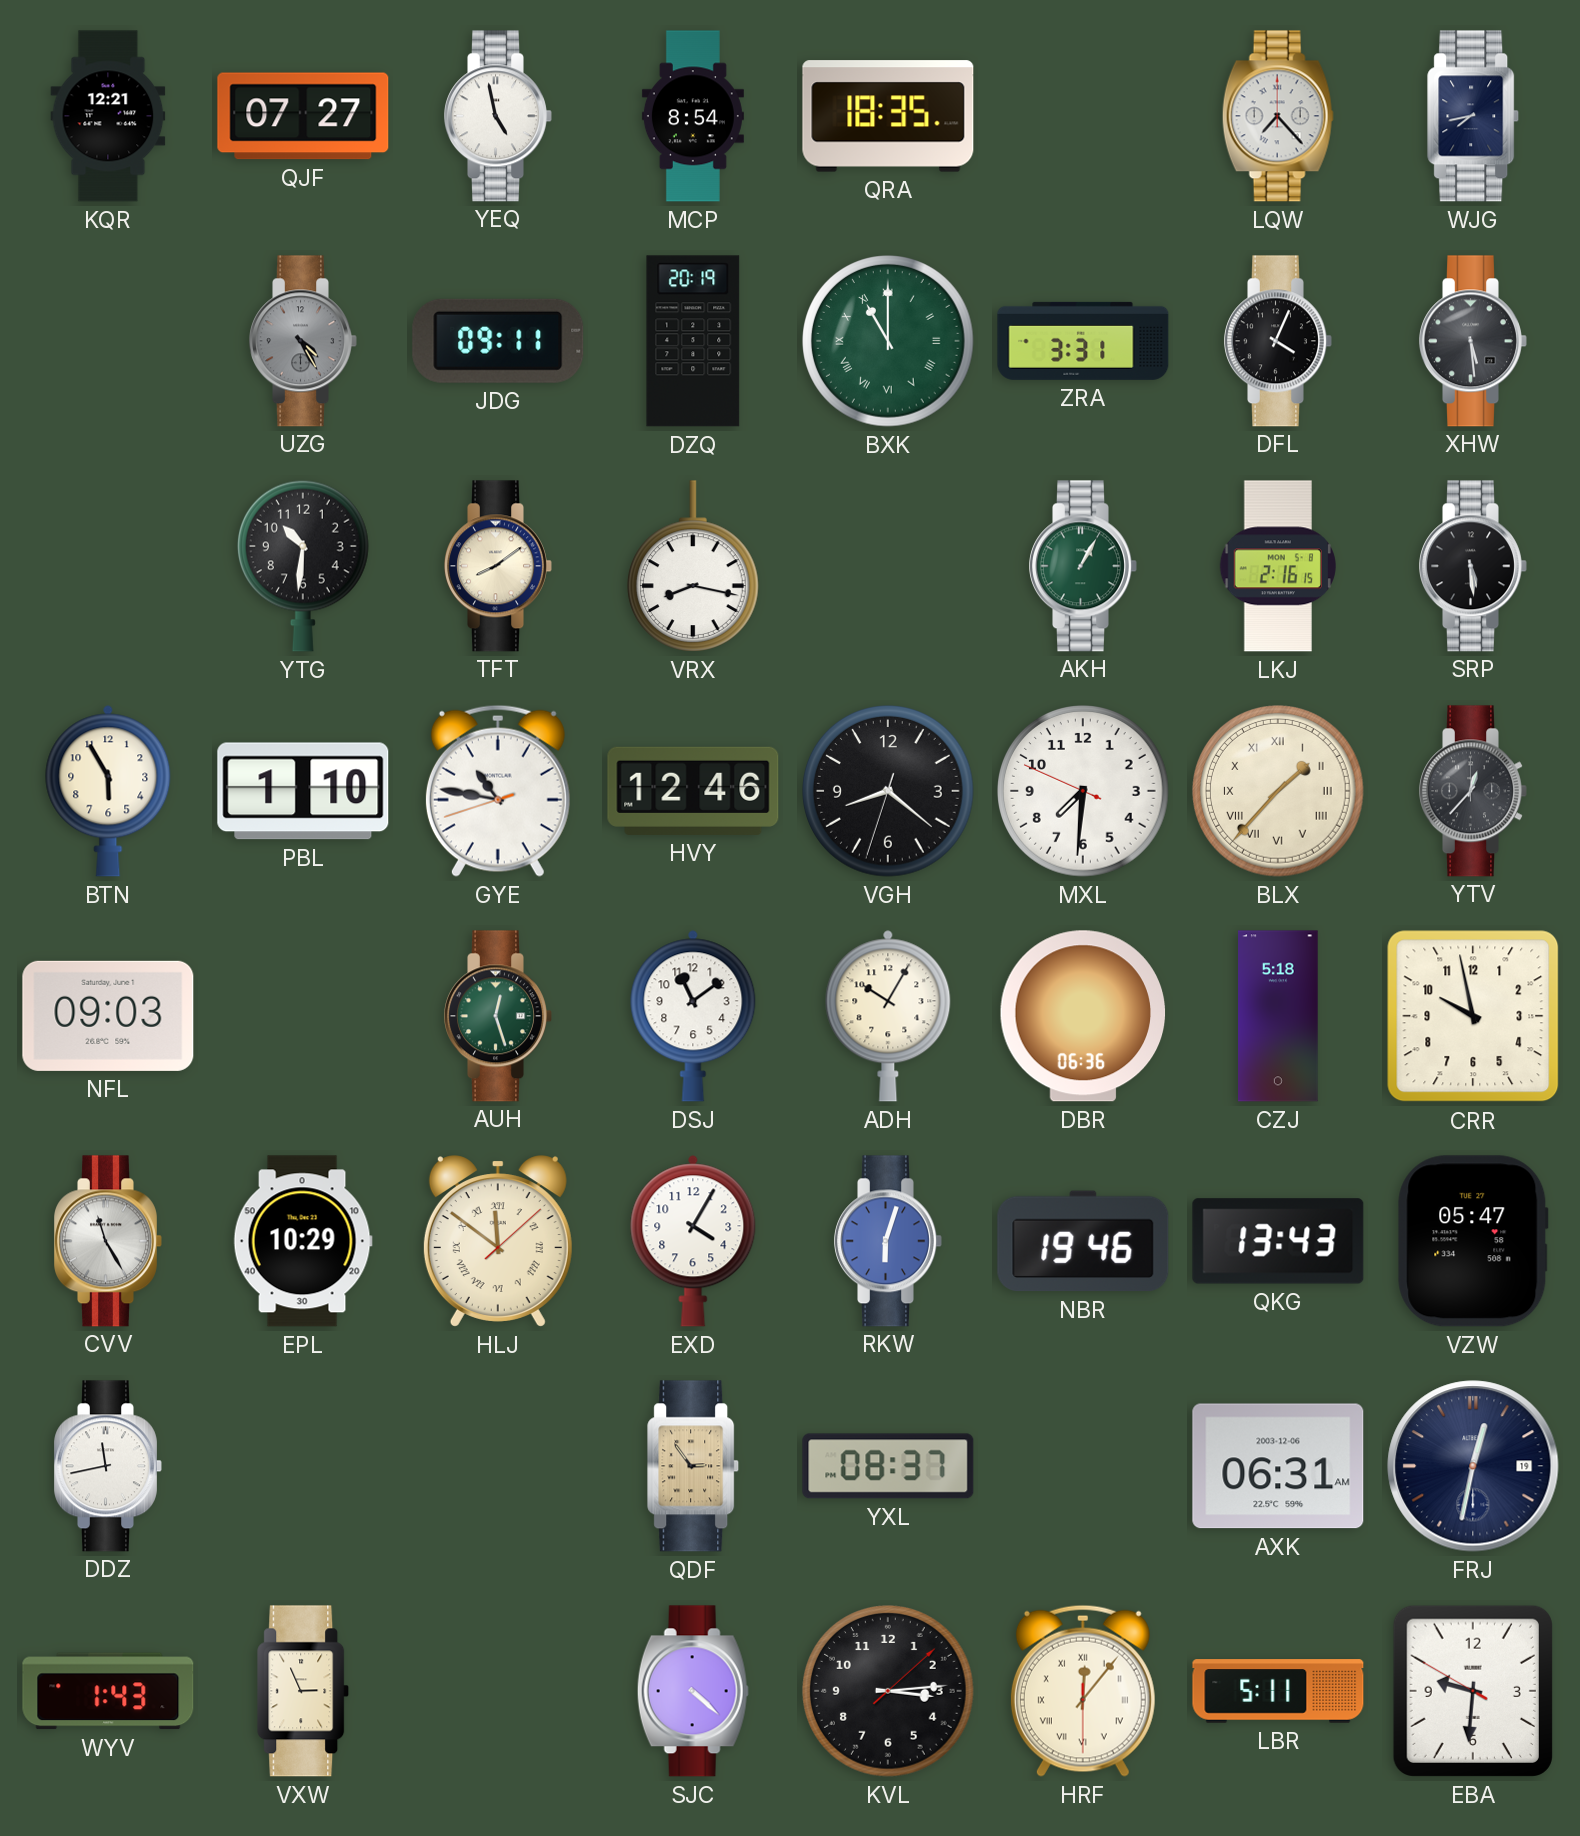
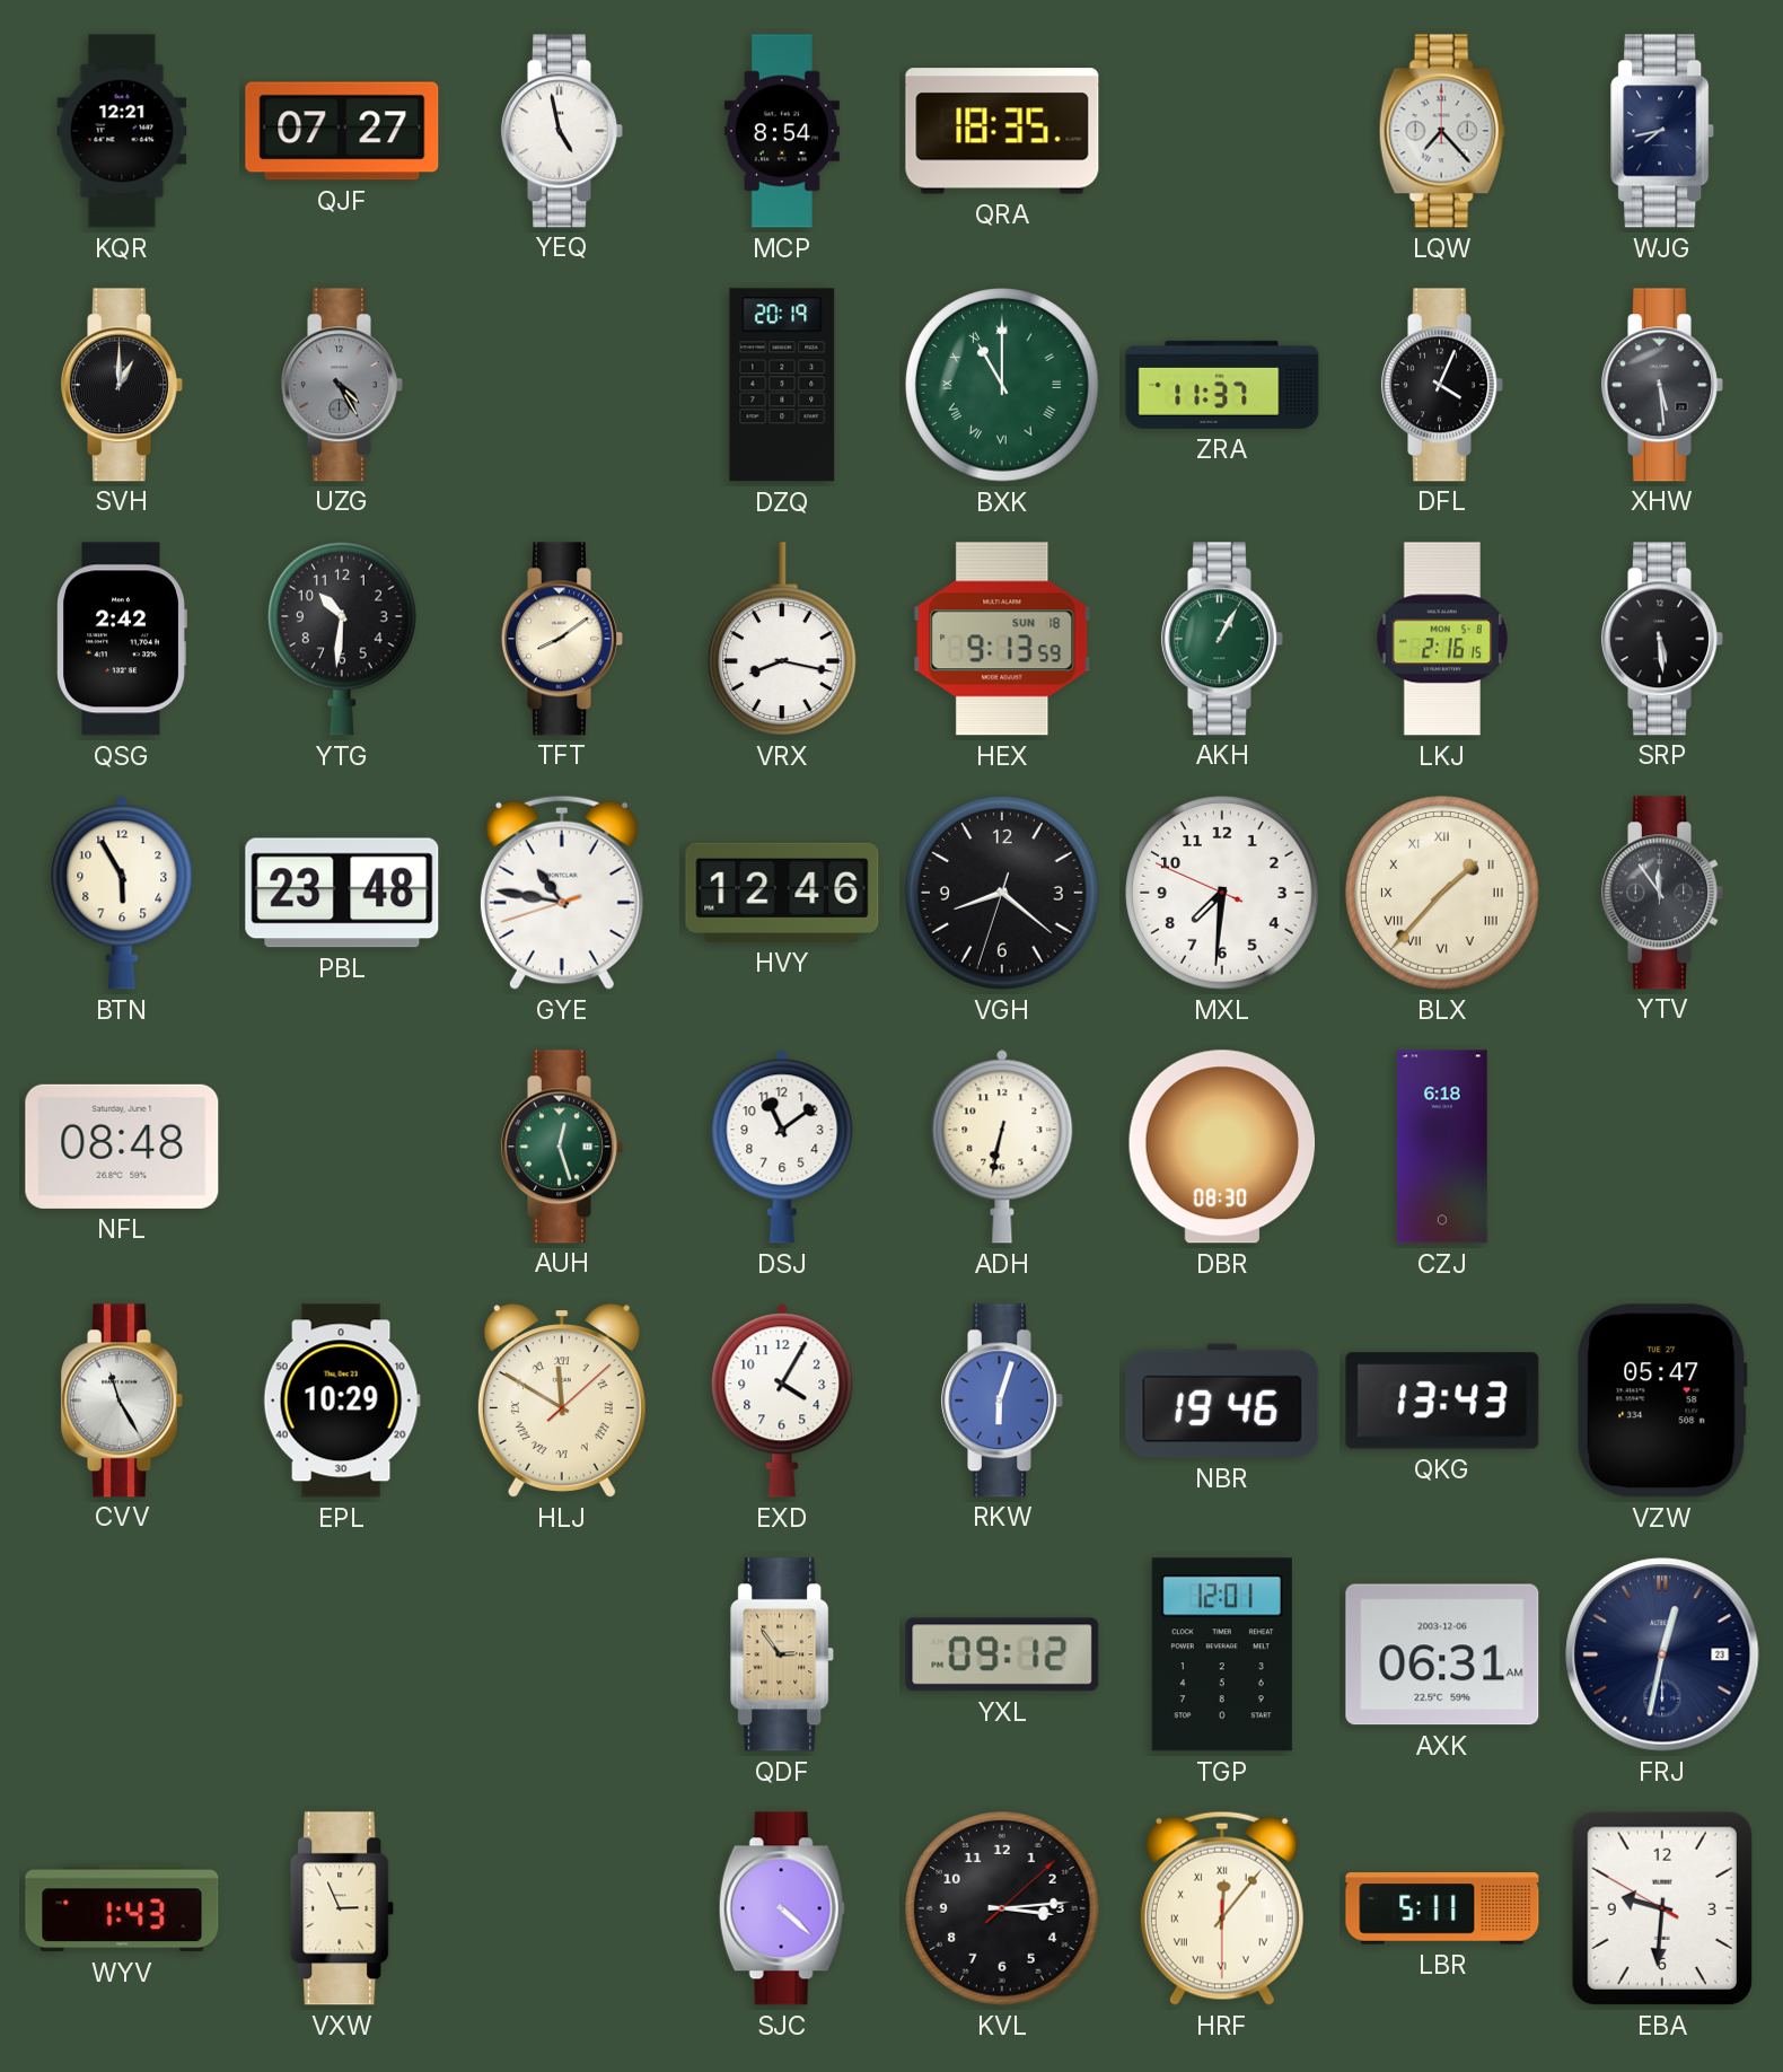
SVH: none -> 1:00
JDG: 09:11 -> none
ZRA: 3:31 -> 11:37
QSG: none -> 2:42
HEX: none -> 9:13
PBL: 1:10 -> 23:48
YTV: 12:37 -> 11:54
NFL: 09:03 -> 08:48
ADH: 10:05 -> 6:32
DBR: 06:36 -> 08:30
CZJ: 5:18 -> 6:18
CRR: 9:58 -> none
HLJ: 11:51 -> 11:50
DDZ: 11:43 -> none
YXL: 08:37 -> 09:12
TGP: none -> 12:01
FRJ date: 19 -> 23
